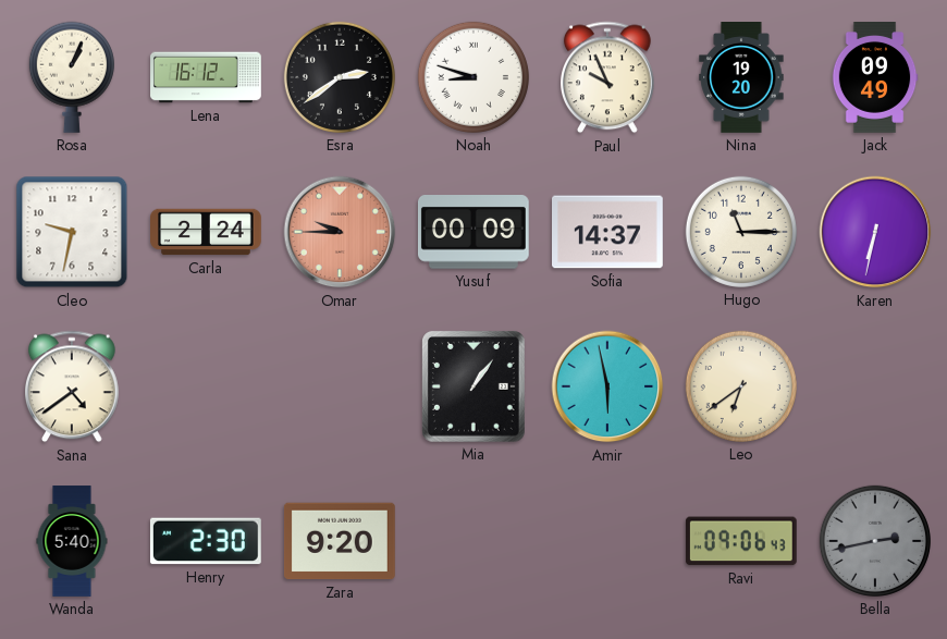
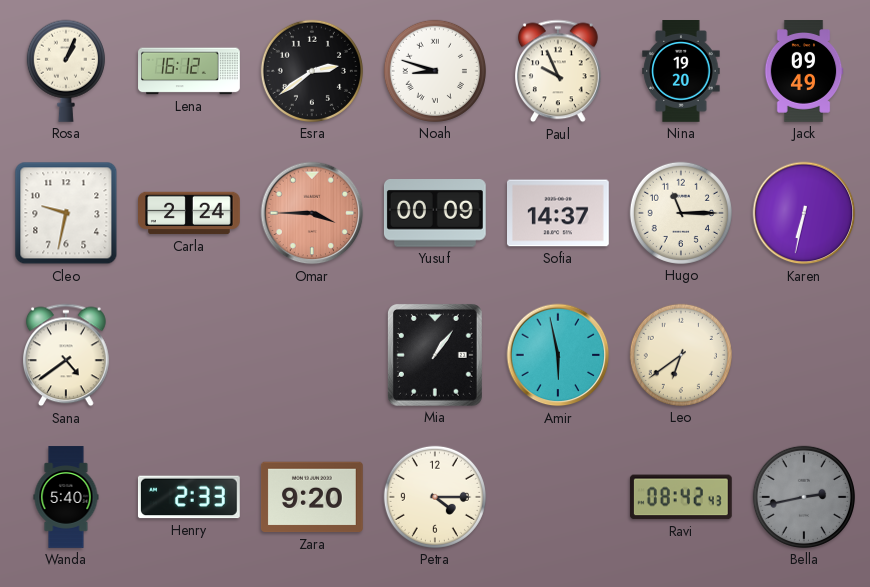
Omar: 9:45 -> 3:45
Henry: 2:30 -> 2:33
Petra: none -> 4:15
Ravi: 09:06 -> 08:42
